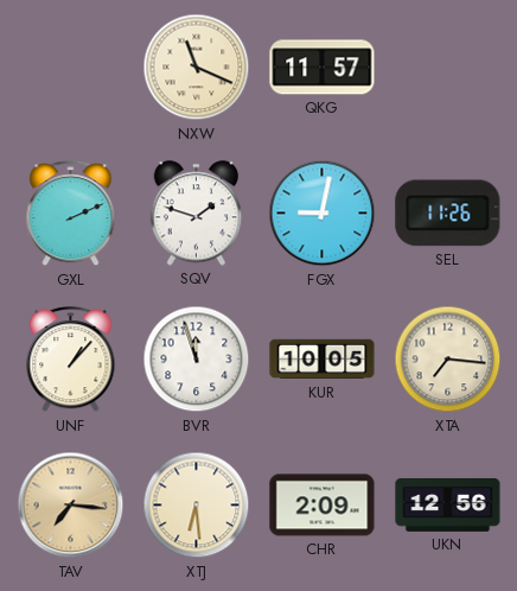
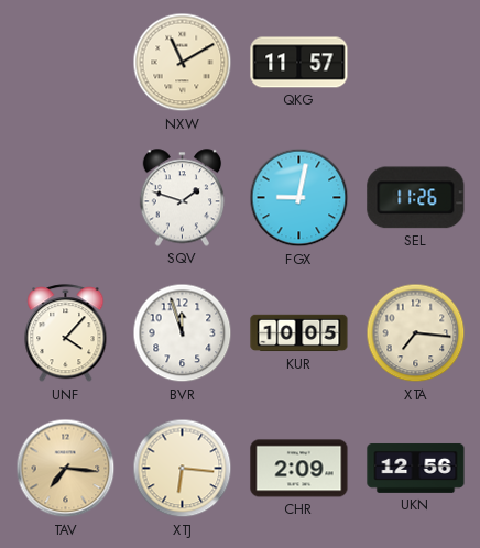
NXW: 11:19 -> 11:10
GXL: 2:11 -> none
UNF: 1:07 -> 4:07
XTJ: 6:29 -> 6:16
